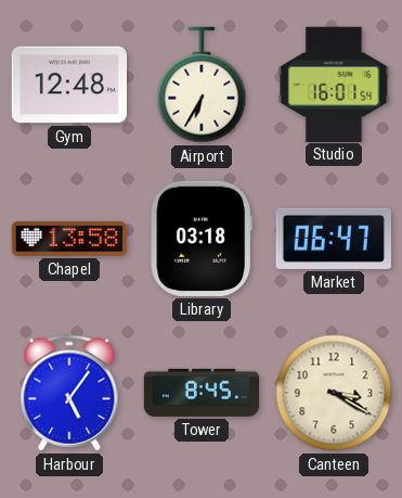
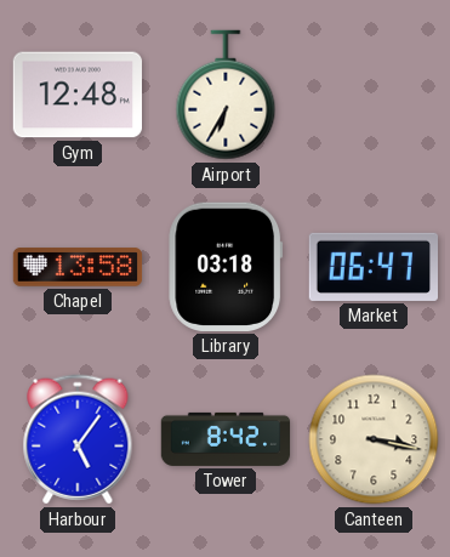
Studio: 16:01 -> none
Tower: 8:45 -> 8:42
Canteen: 3:20 -> 3:17
